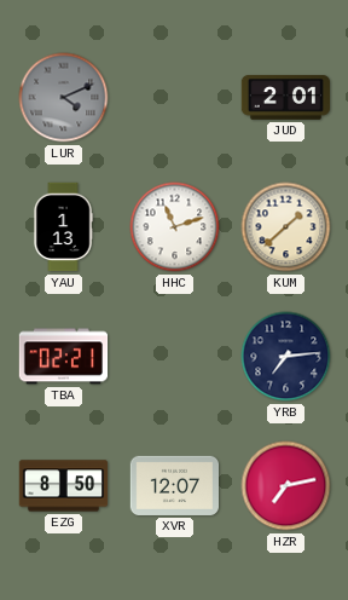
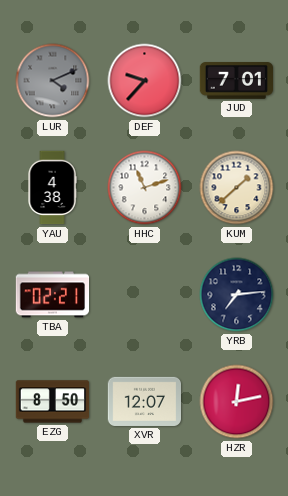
DEF: none -> 9:37
JUD: 2:01 -> 7:01
YAU: 1:13 -> 4:38
HZR: 7:13 -> 12:13
